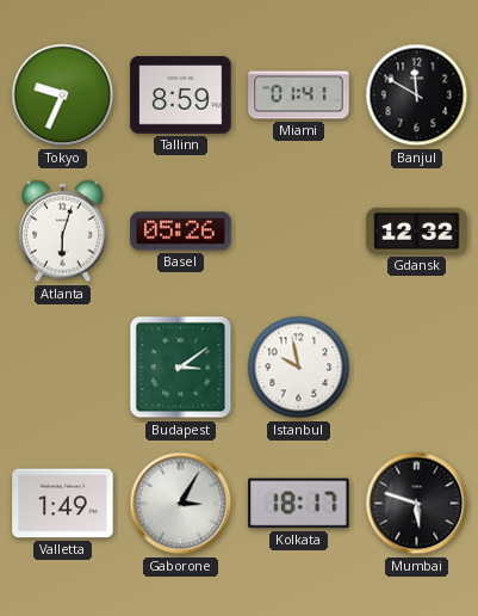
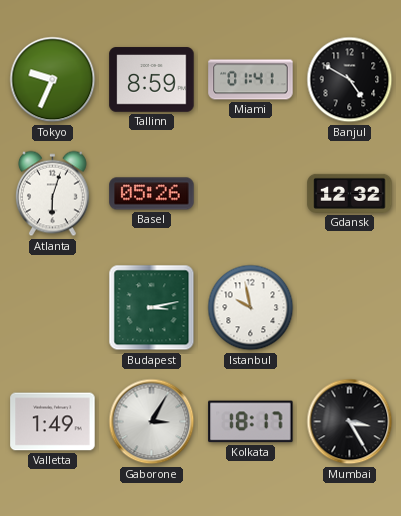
Banjul: 11:50 -> 4:50
Budapest: 3:09 -> 3:13
Mumbai: 5:48 -> 3:25
